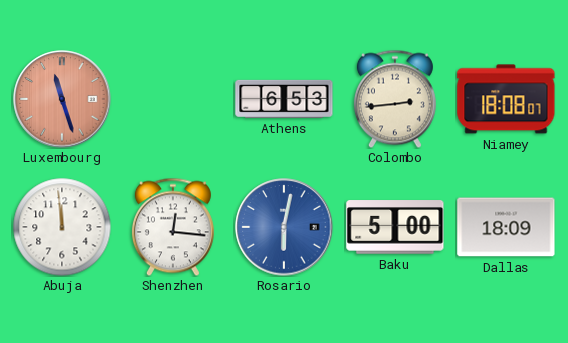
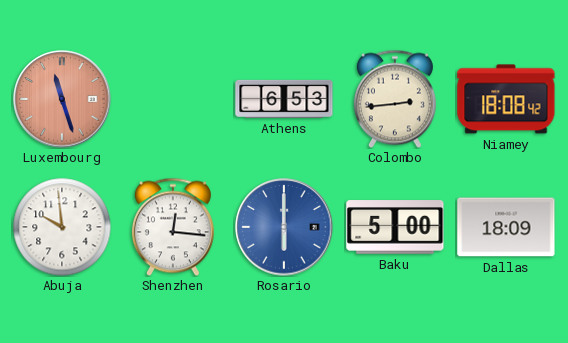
Niamey: 18:08:07 -> 18:08:42
Abuja: 11:59 -> 9:59
Rosario: 6:02 -> 6:00
